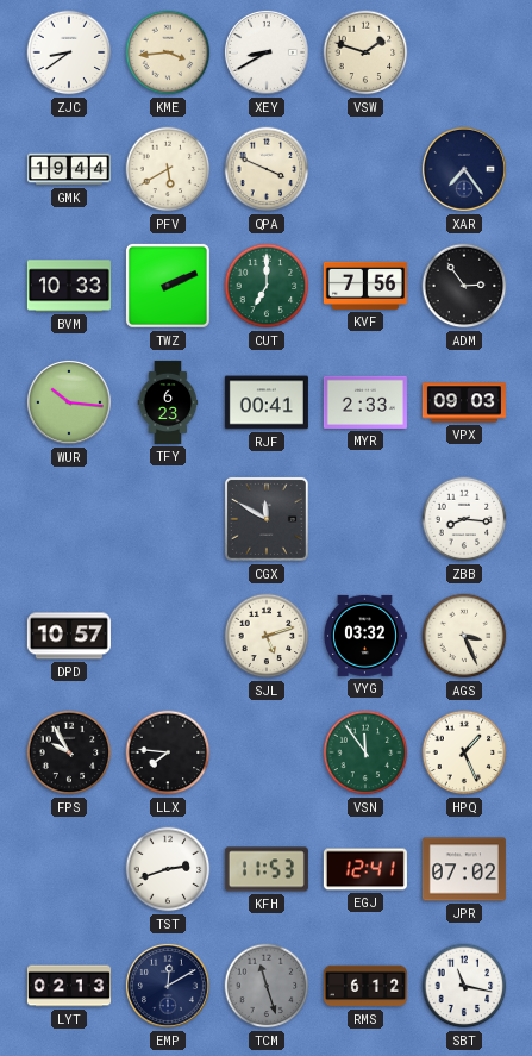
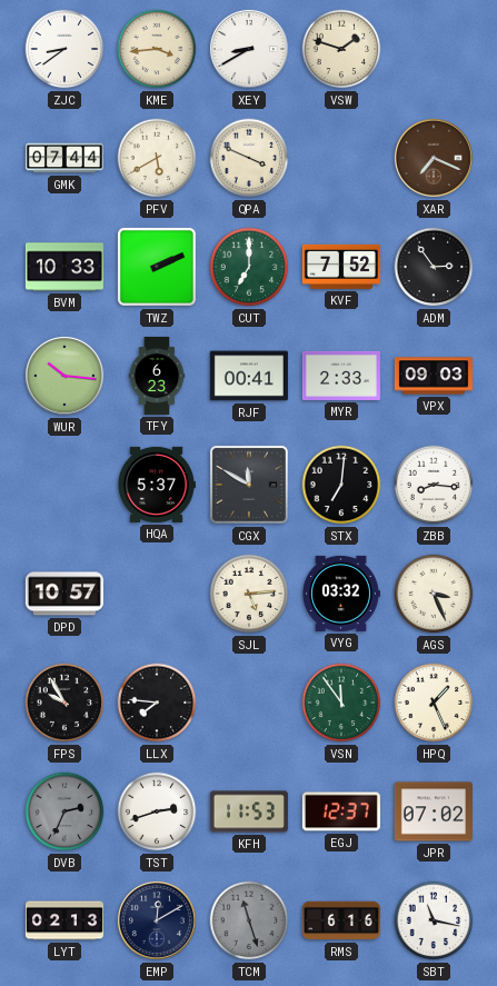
GMK: 19:44 -> 07:44
XAR: 7:24 -> 7:19
XAR dial: navy -> brown
KVF: 7:56 -> 7:52
HQA: none -> 5:37
STX: none -> 7:01
SJL: 5:12 -> 5:14
DVB: none -> 2:34
EGJ: 12:41 -> 12:37
RMS: 6:12 -> 6:16
